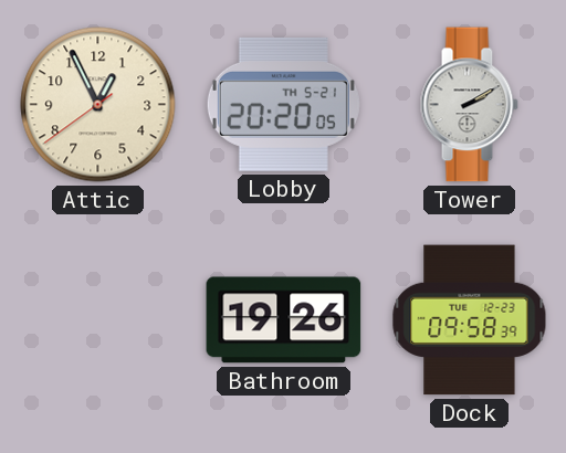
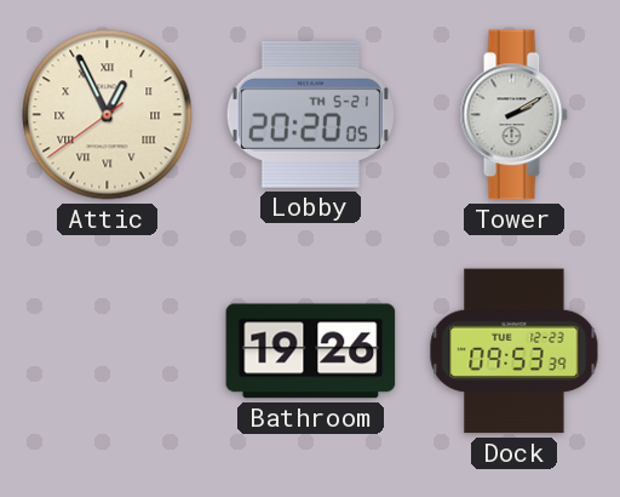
Attic numerals: Arabic -> Roman
Dock: 09:58 -> 09:53
